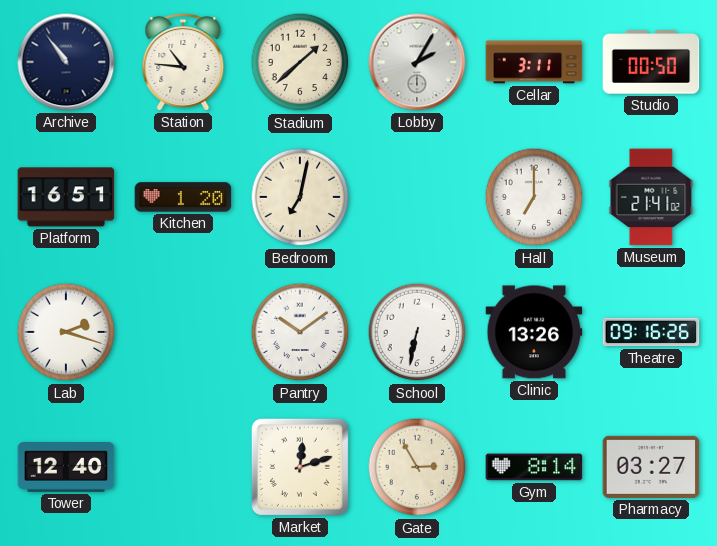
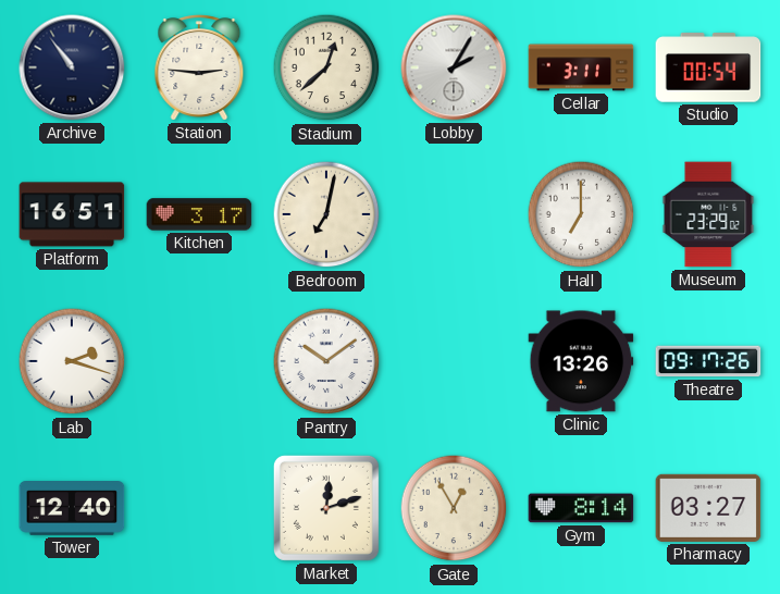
Station: 10:46 -> 2:46
Stadium: 1:38 -> 12:38
Studio: 00:50 -> 00:54
Kitchen: 1:20 -> 3:17
Museum: 21:41 -> 23:29
School: 6:32 -> none
Theatre: 09:16 -> 09:17
Gate: 2:55 -> 12:55
